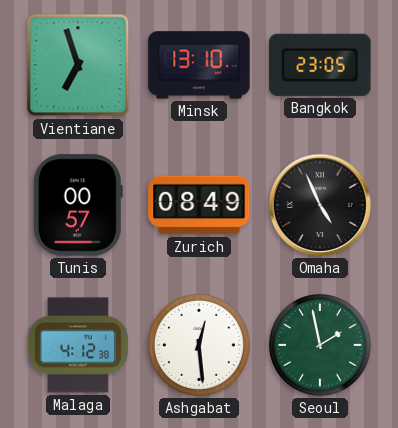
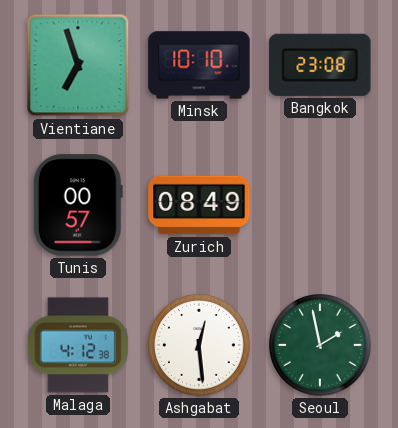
Minsk: 13:10 -> 10:10
Bangkok: 23:05 -> 23:08
Omaha: 4:56 -> none
